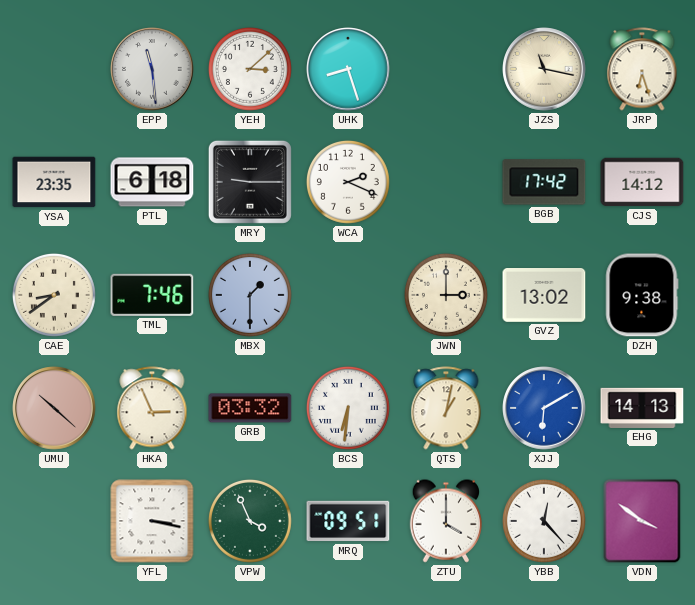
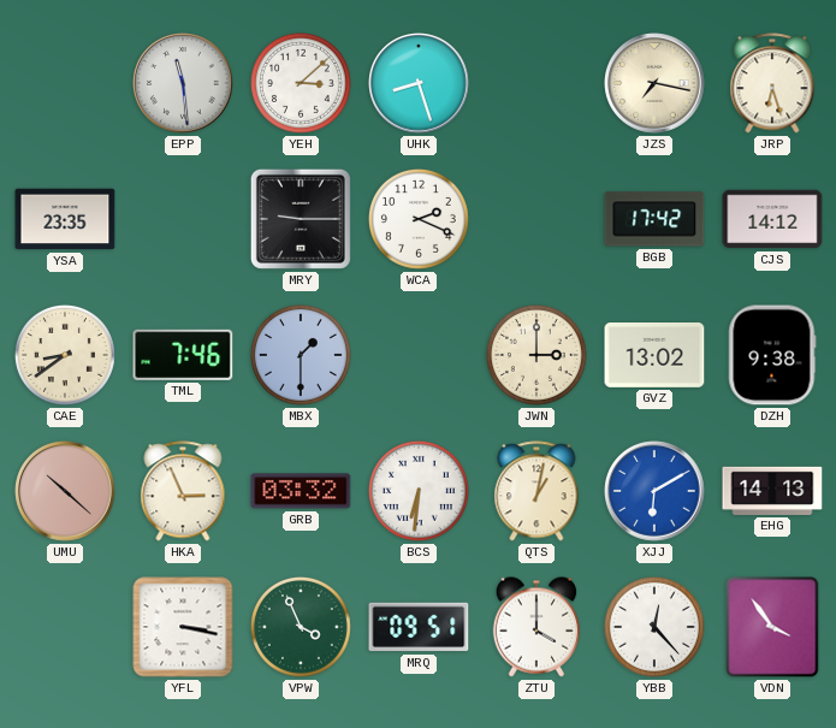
JZS: 11:17 -> 7:17
PTL: 6:18 -> none
VDN: 3:51 -> 3:54
